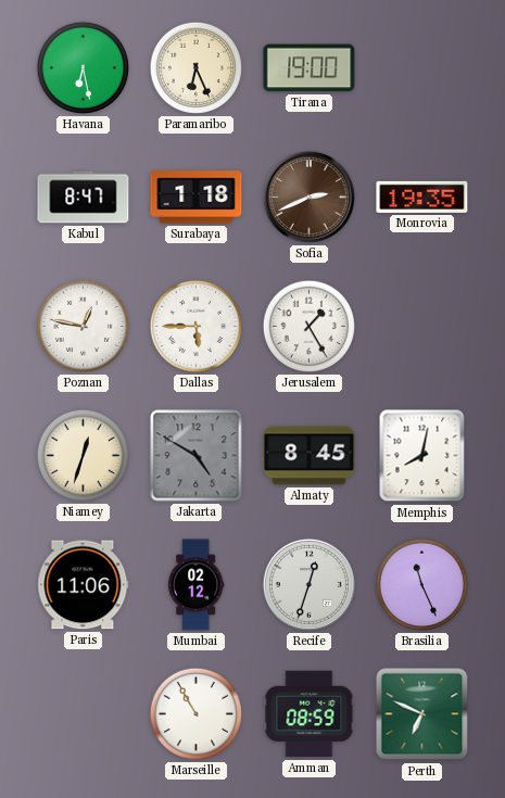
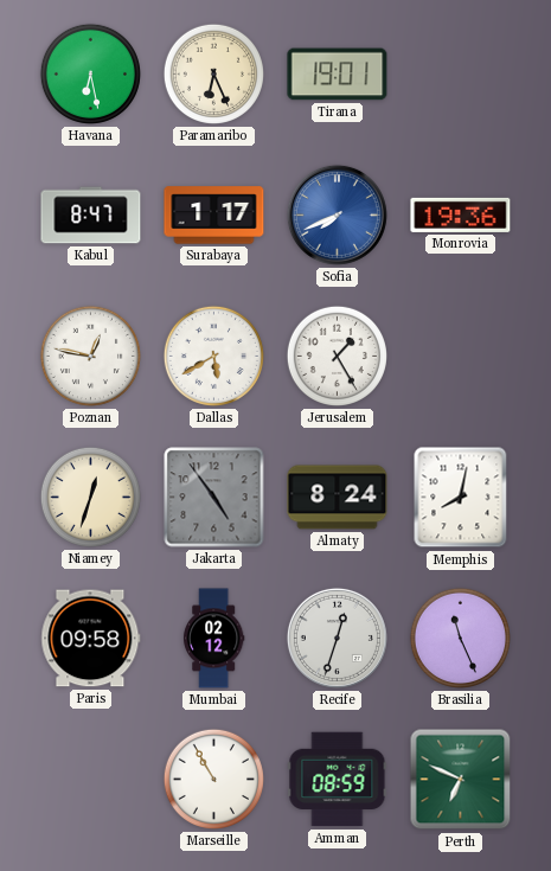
Tirana: 19:00 -> 19:01
Surabaya: 1:18 -> 1:17
Sofia: 2:41 -> 7:41
Sofia dial: brown -> blue
Monrovia: 19:35 -> 19:36
Dallas: 5:45 -> 5:40
Jakarta: 4:50 -> 4:54
Almaty: 8:45 -> 8:24
Paris: 11:06 -> 09:58
